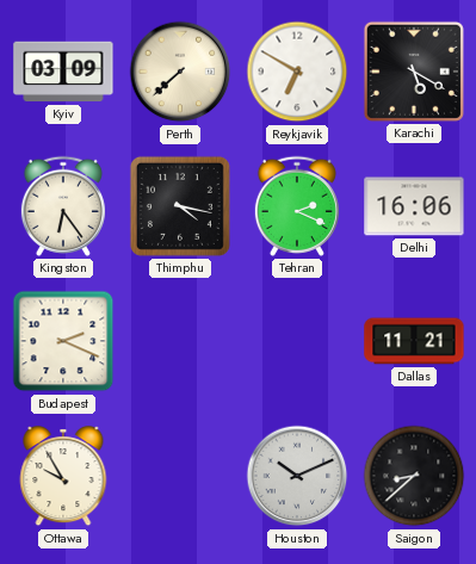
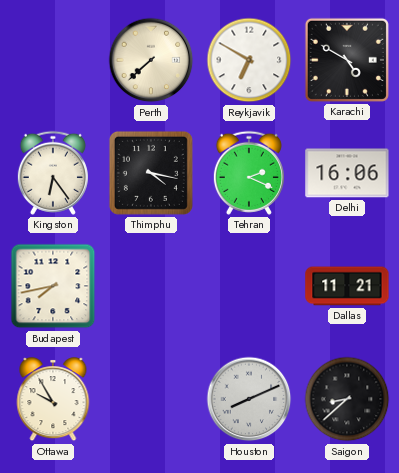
Kyiv: 03:09 -> none
Karachi: 5:20 -> 4:50
Budapest: 2:19 -> 7:43
Houston: 10:11 -> 8:11
